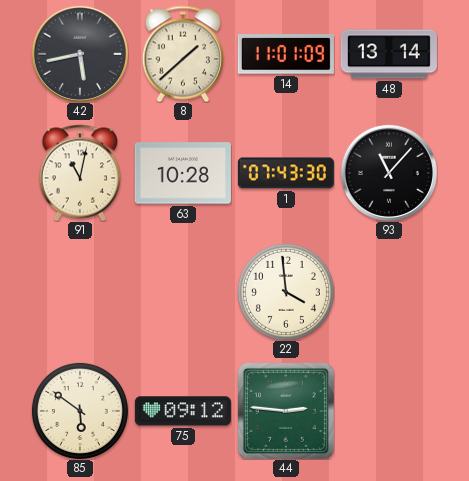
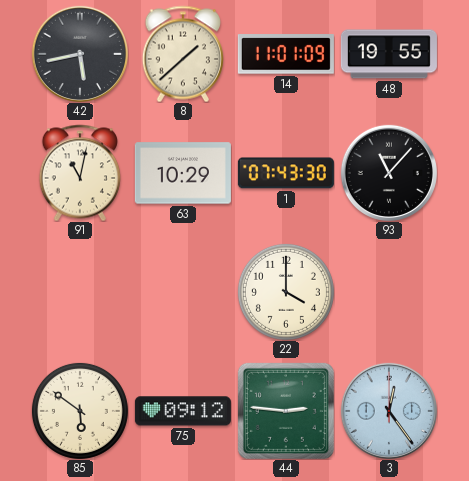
48: 13:14 -> 19:55
63: 10:28 -> 10:29
22: 3:59 -> 4:00
3: none -> 12:24
